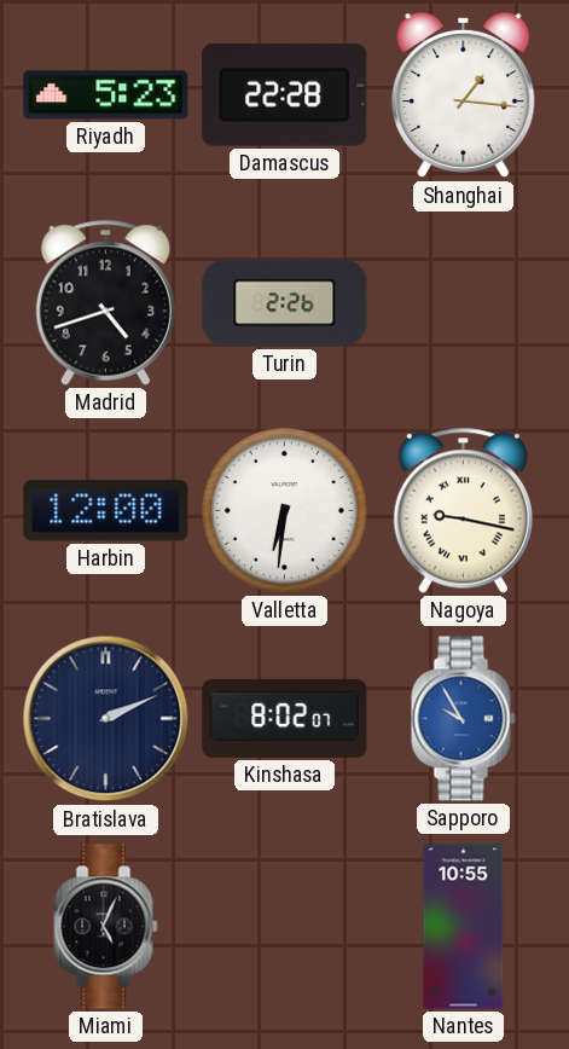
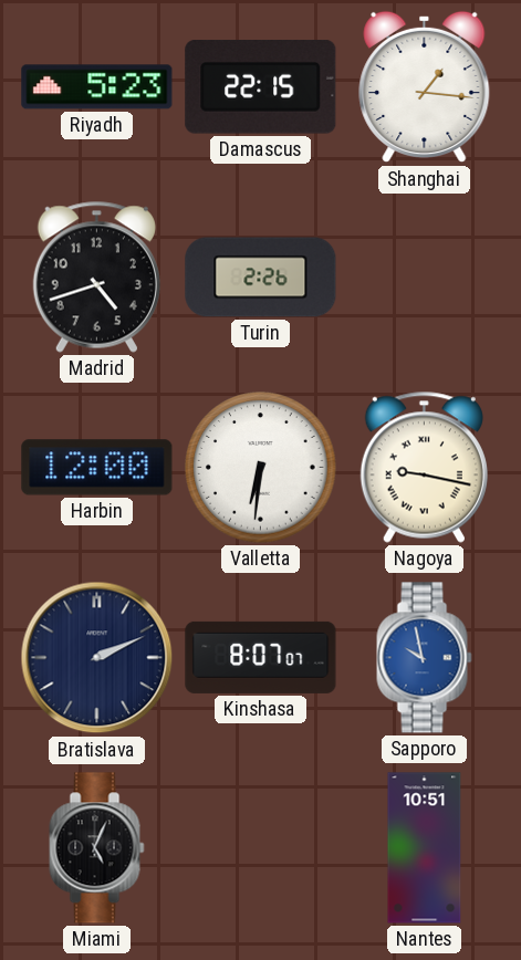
Damascus: 22:28 -> 22:15
Kinshasa: 8:02 -> 8:07
Sapporo: 9:55 -> 9:58
Nantes: 10:55 -> 10:51
